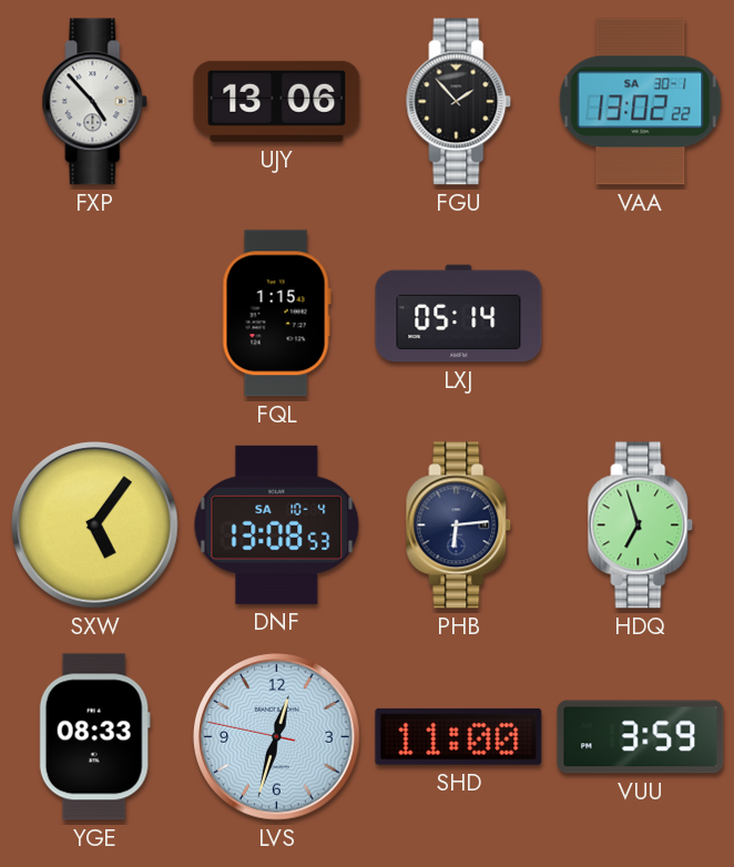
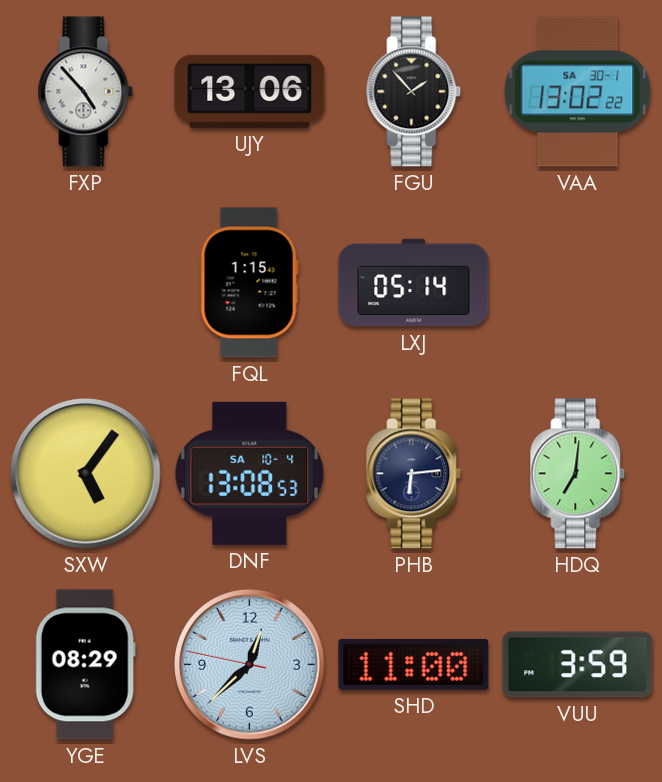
HDQ: 6:57 -> 7:01
YGE: 08:33 -> 08:29
LVS: 12:32 -> 12:37
